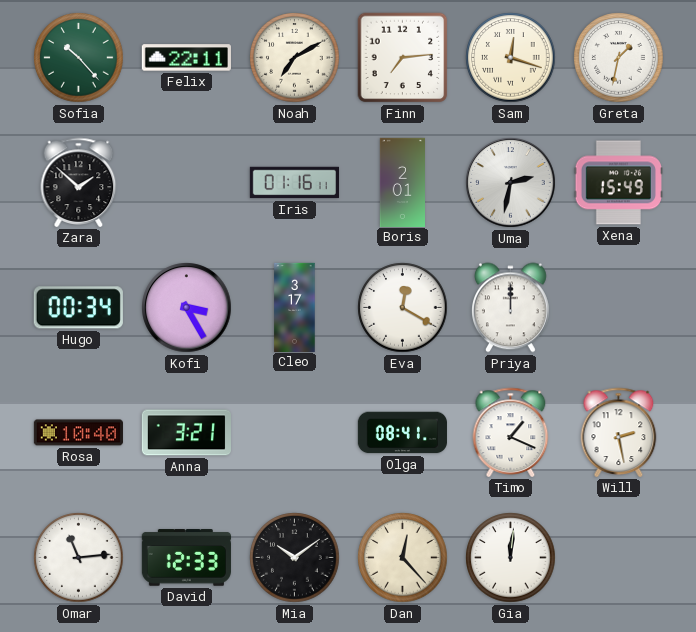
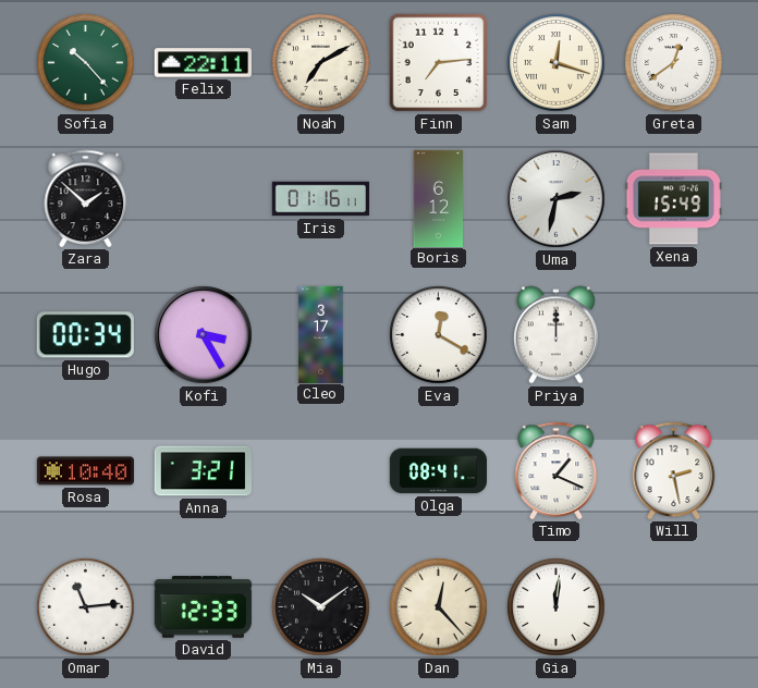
Greta: 1:32 -> 12:39
Boris: 2:01 -> 6:12
